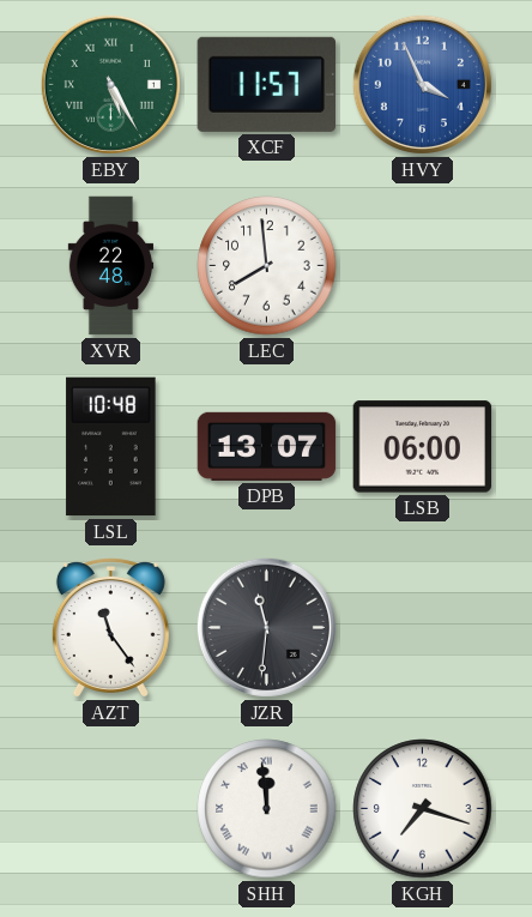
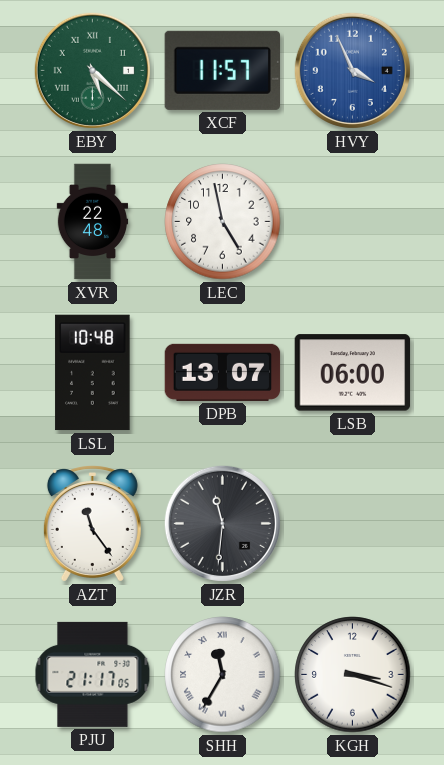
EBY: 5:25 -> 5:22
LEC: 7:59 -> 4:58
PJU: none -> 21:17
SHH: 11:59 -> 11:35
KGH: 7:18 -> 3:18
